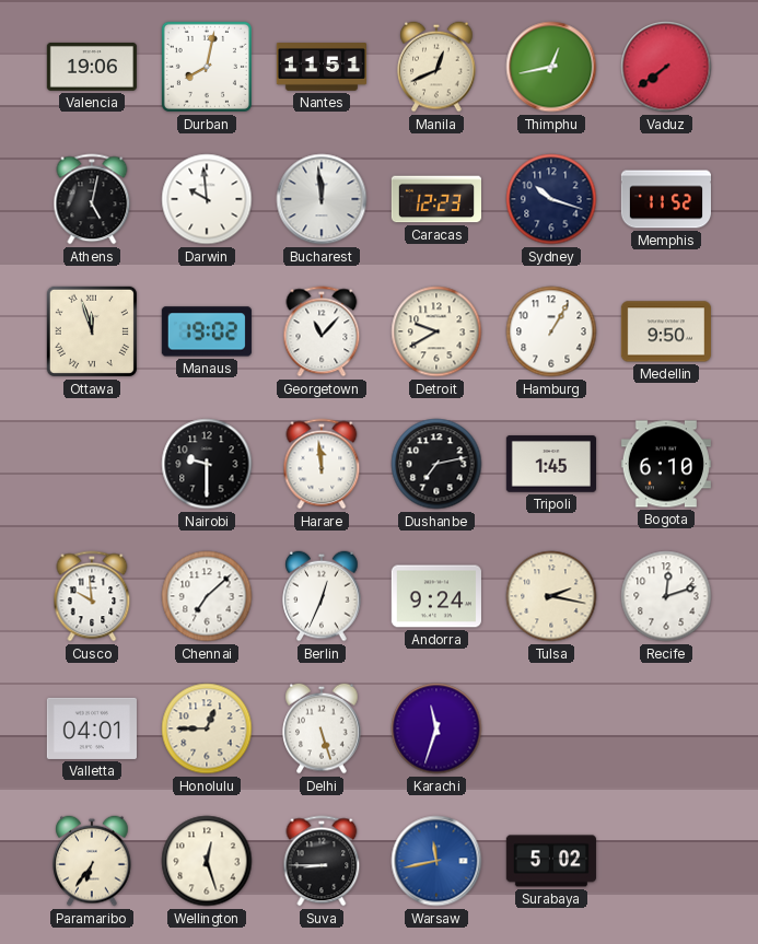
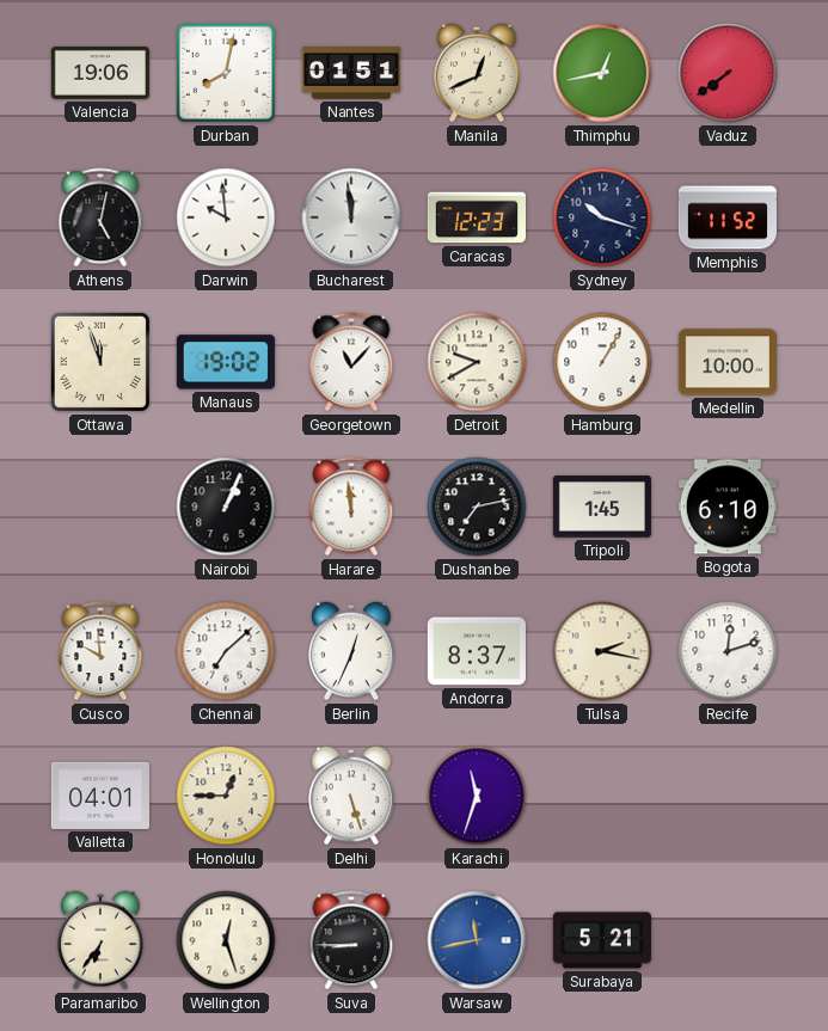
Nantes: 11:51 -> 01:51
Medellin: 9:50 -> 10:00
Nairobi: 9:30 -> 1:04
Andorra: 9:24 -> 8:37
Surabaya: 5:02 -> 5:21
